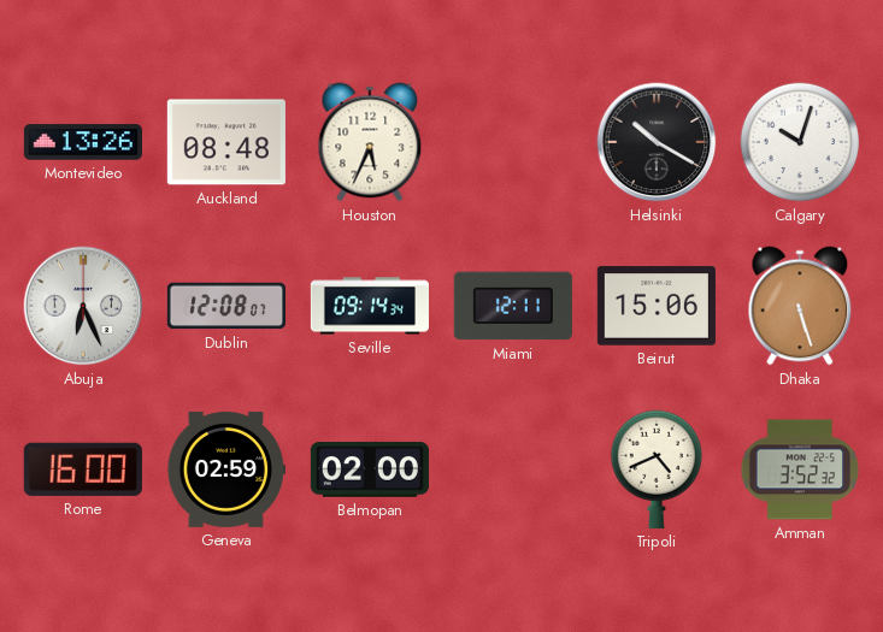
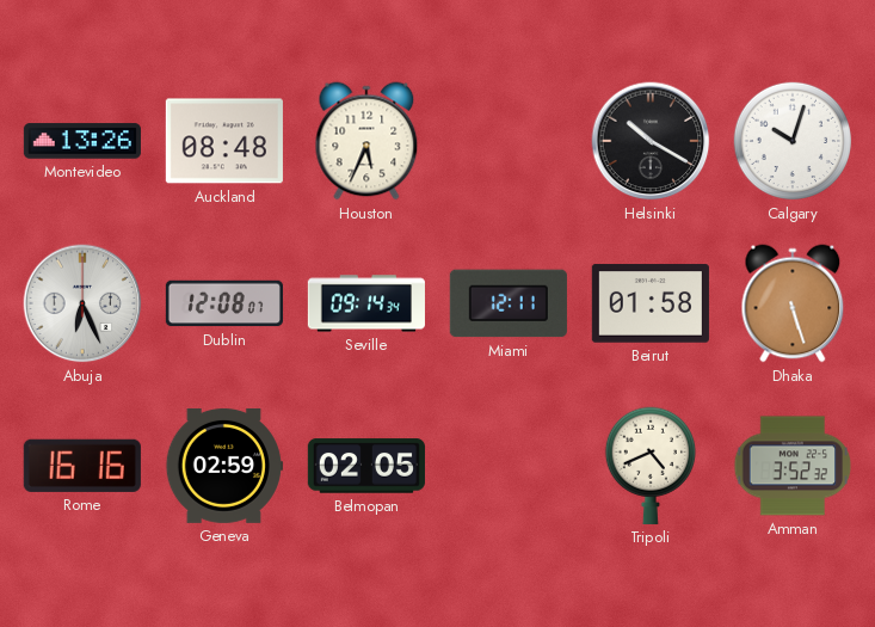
Beirut: 15:06 -> 01:58
Rome: 16:00 -> 16:16
Belmopan: 02:00 -> 02:05
